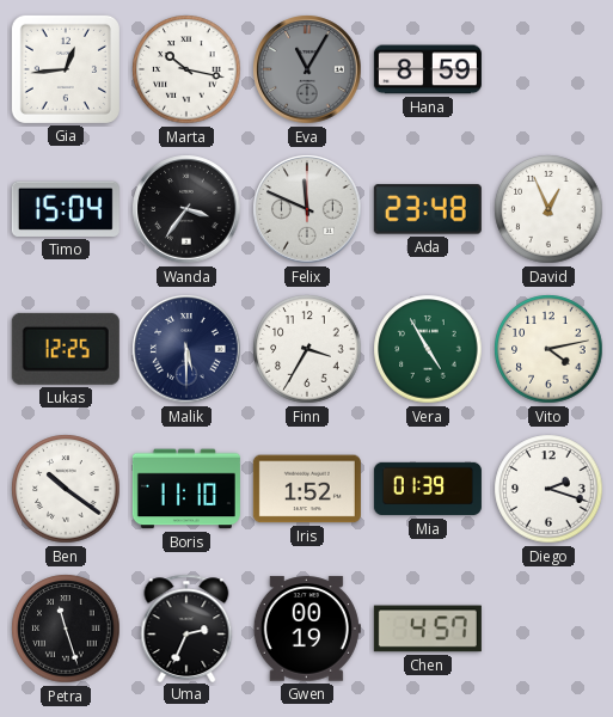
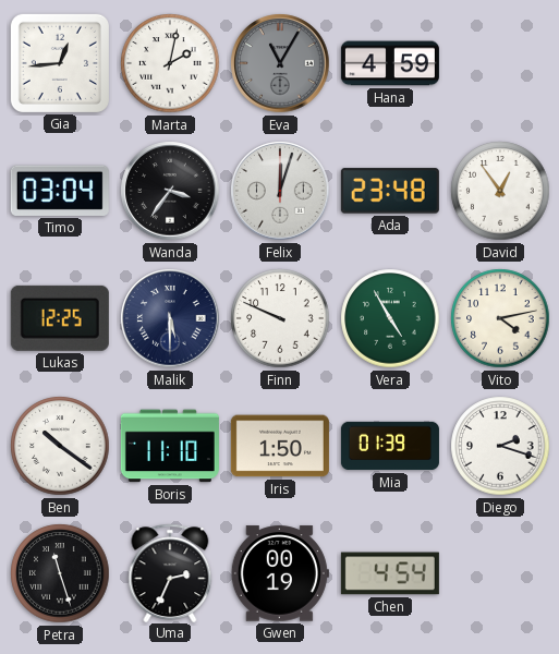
Marta: 10:17 -> 2:02
Hana: 8:59 -> 4:59
Timo: 15:04 -> 03:04
Felix: 11:49 -> 12:03
David: 12:56 -> 12:54
Finn: 3:35 -> 9:49
Iris: 1:52 -> 1:50
Chen: 4:57 -> 4:54
